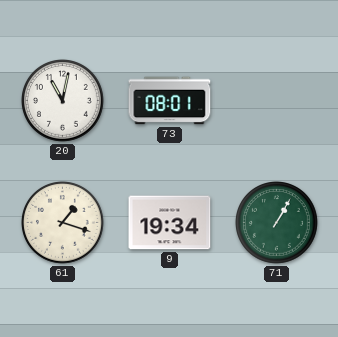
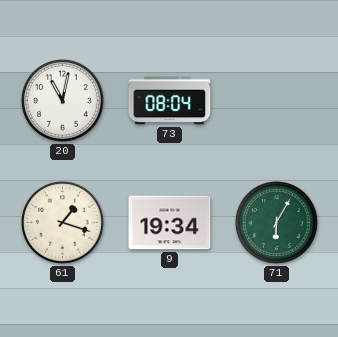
73: 08:01 -> 08:04
71: 1:05 -> 6:05
